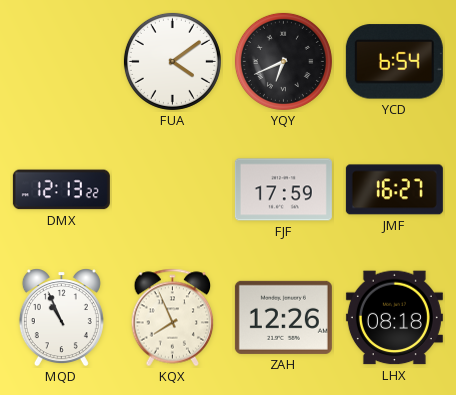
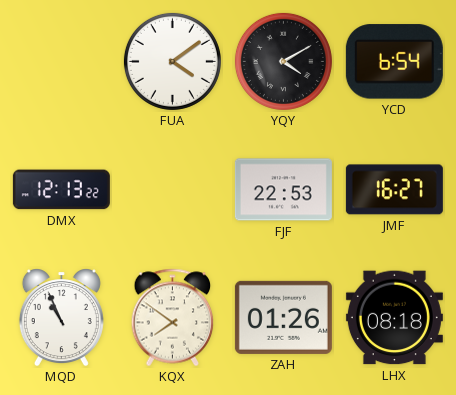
YQY: 6:41 -> 4:10
FJF: 17:59 -> 22:53
KQX: 7:56 -> 7:51
ZAH: 12:26 -> 01:26
